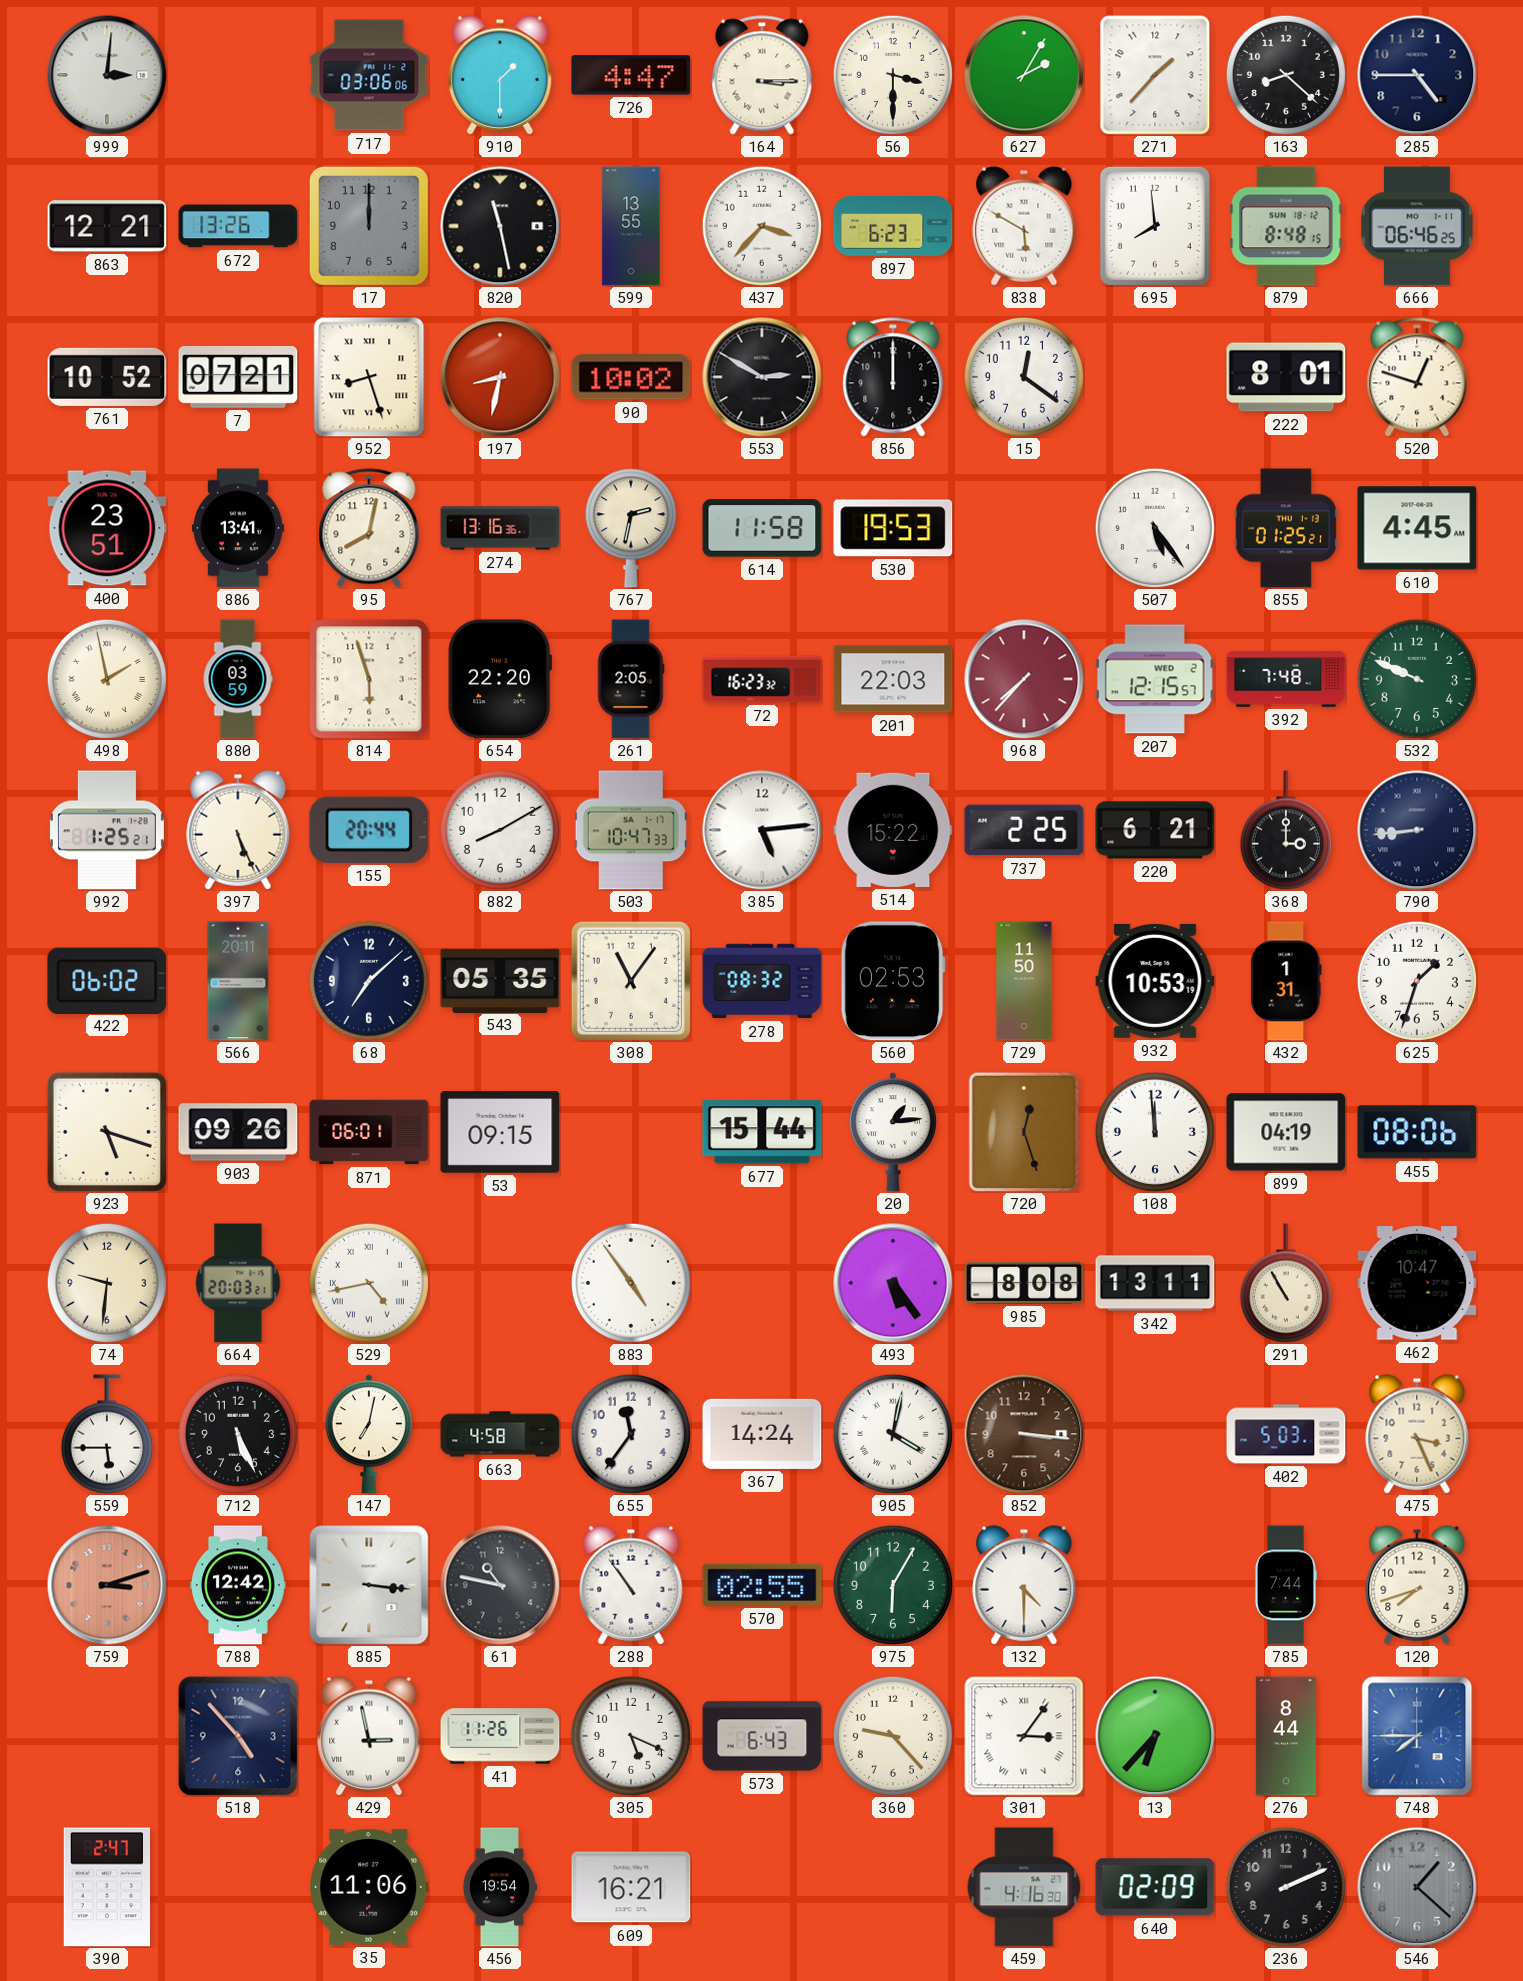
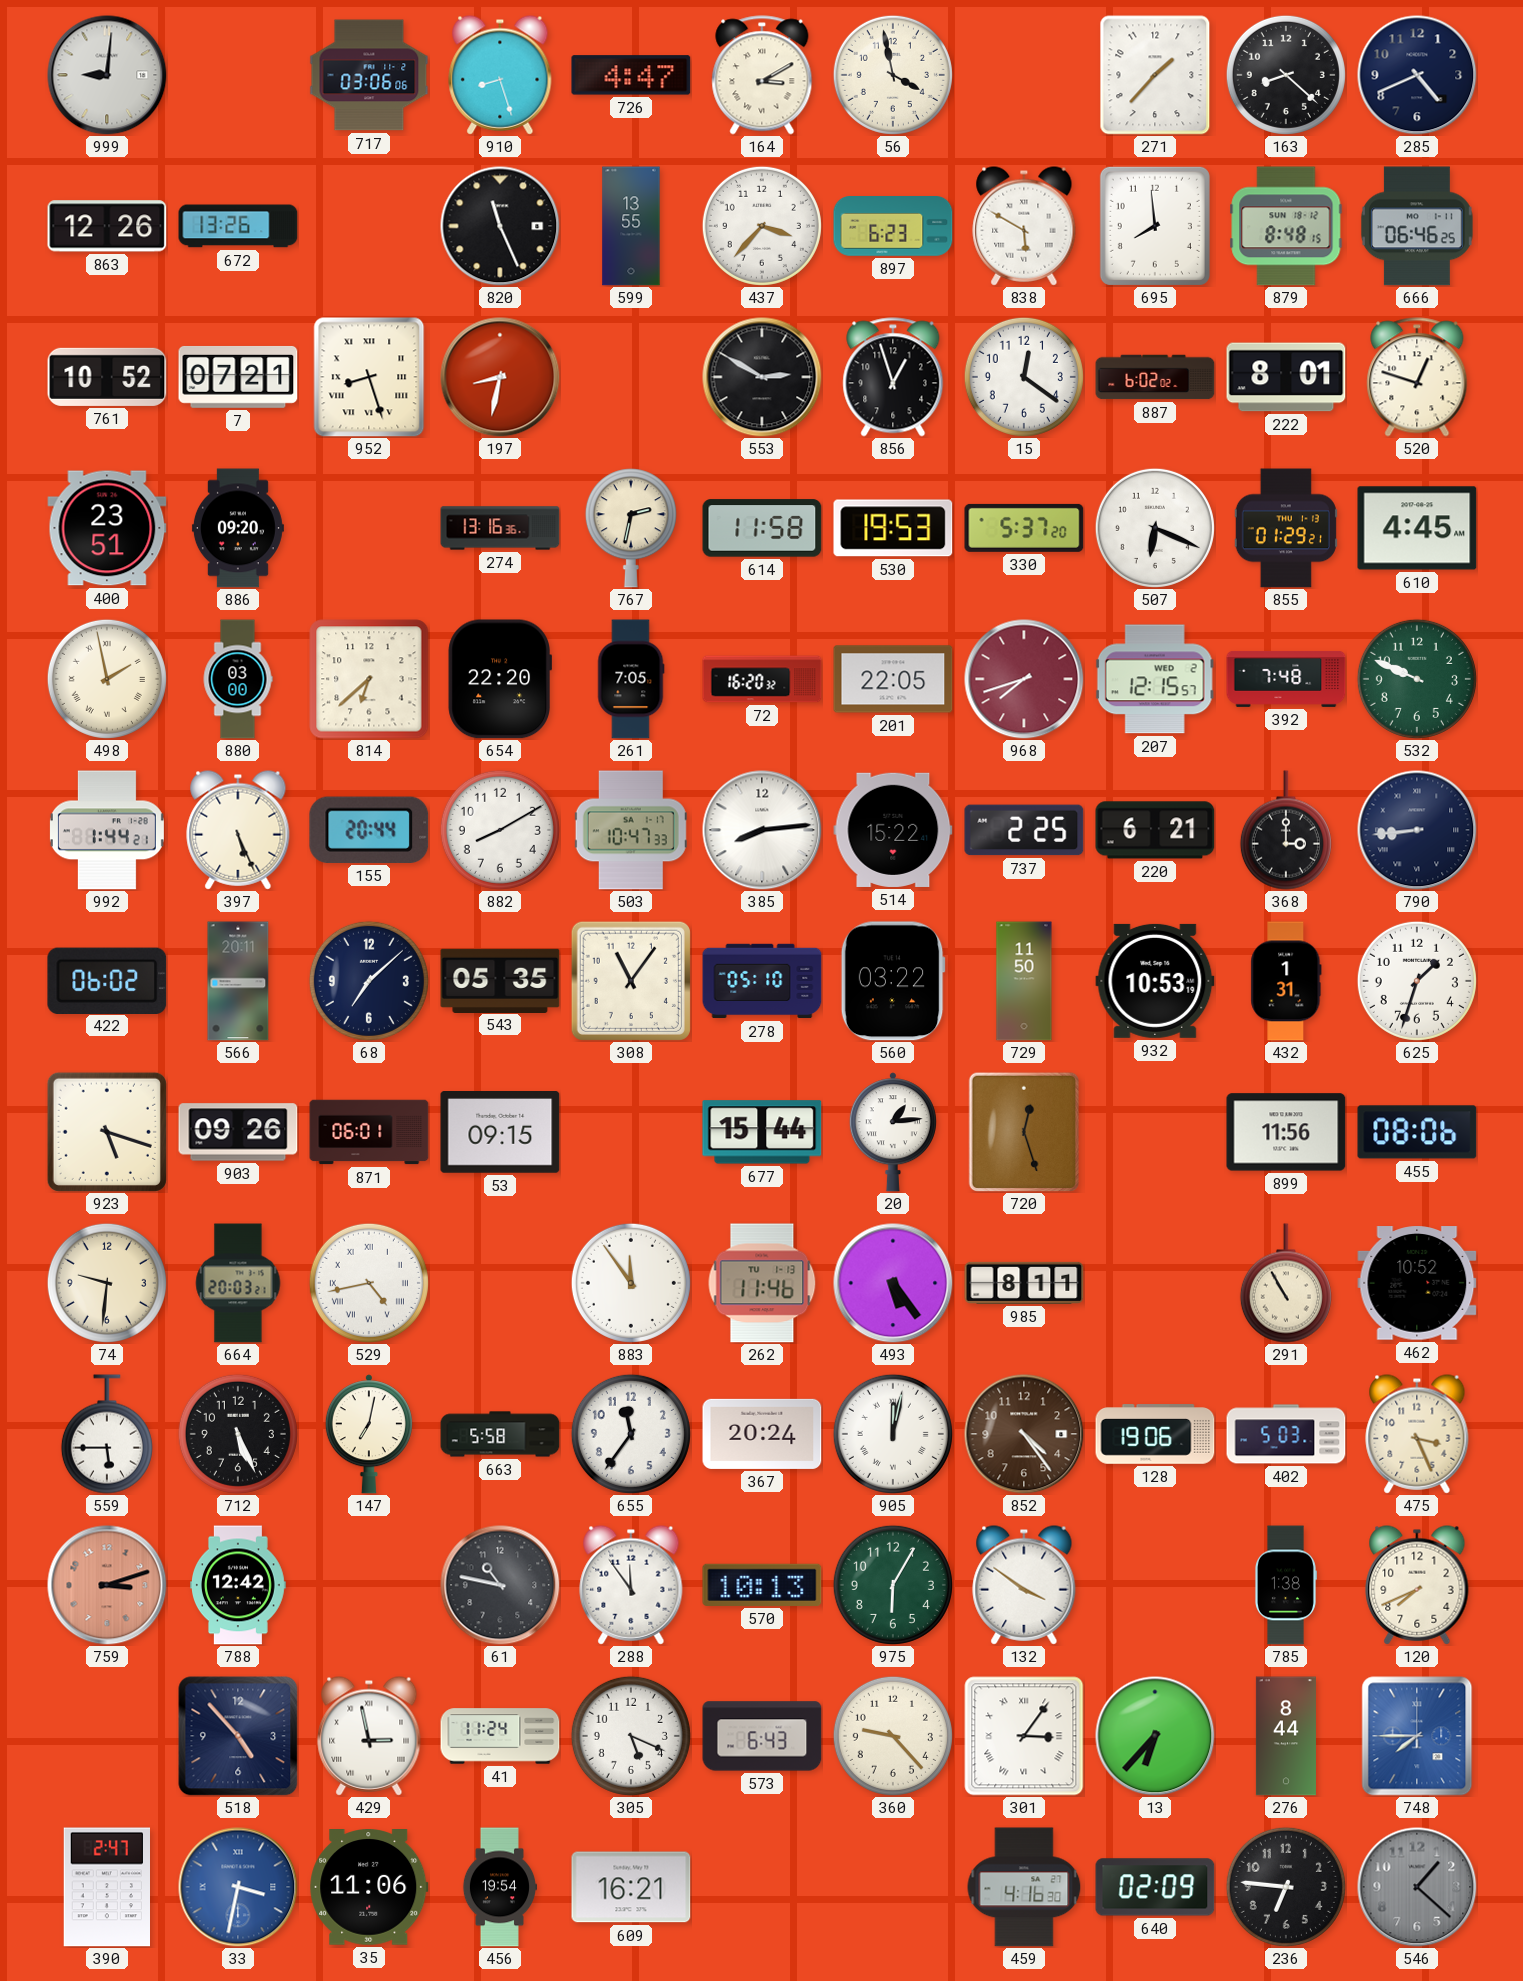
999: 3:01 -> 9:01
910: 1:30 -> 8:27
164: 3:15 -> 3:10
56: 3:30 -> 3:58
627: 2:05 -> none
285: 4:45 -> 4:41
863: 12:21 -> 12:26
17: 12:00 -> none
820: 11:28 -> 11:26
90: 10:02 -> none
856: 12:00 -> 12:57
887: none -> 6:02
886: 13:41 -> 09:20
95: 8:02 -> none
330: none -> 5:37
507: 5:24 -> 6:19
855: 01:25 -> 01:29
880: 03:59 -> 03:00
814: 5:57 -> 6:38
261: 2:05 -> 7:05
72: 16:23 -> 16:20
201: 22:03 -> 22:05
968: 7:37 -> 7:42
992: 1:25 -> 1:44
385: 5:14 -> 8:14
278: 08:32 -> 05:10
560: 02:53 -> 03:22
108: 11:59 -> none
899: 04:19 -> 11:56
883: 4:54 -> 11:54
262: none -> 11:46
985: 8:08 -> 8:11
342: 13:11 -> none
462: 10:47 -> 10:52
663: 4:58 -> 5:58
367: 14:24 -> 20:24
905: 4:02 -> 12:02
852: 3:16 -> 4:24
128: none -> 19:06
885: 3:16 -> none
288: 10:54 -> 11:54
570: 02:55 -> 10:13
132: 4:30 -> 3:51
785: 7:44 -> 1:38
120: 7:42 -> 7:41
41: 11:26 -> 11:24
33: none -> 3:32
236: 2:11 -> 6:46
